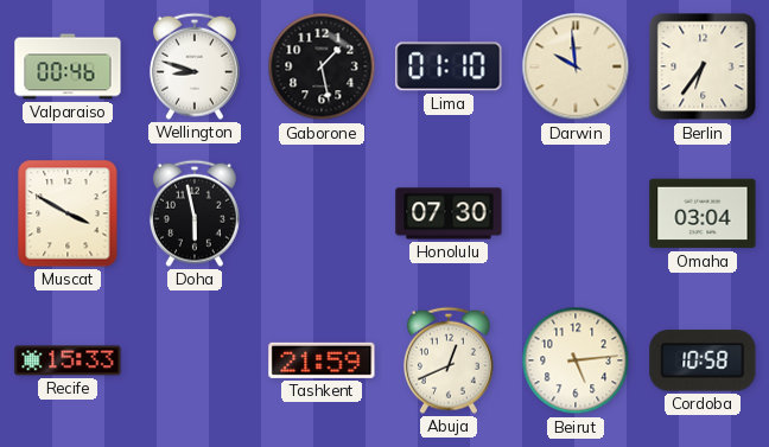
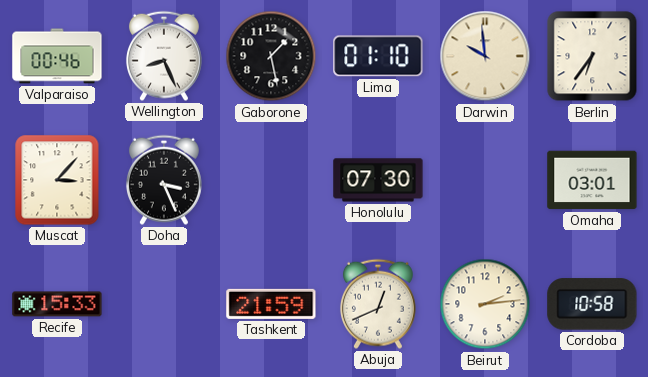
Wellington: 8:48 -> 8:26
Muscat: 3:50 -> 3:07
Doha: 5:58 -> 3:26
Omaha: 03:04 -> 03:01
Beirut: 5:14 -> 2:14
